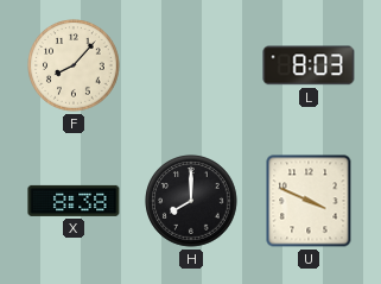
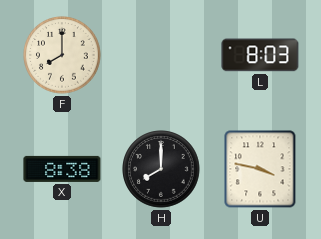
F: 8:07 -> 8:00
U: 3:49 -> 3:47
